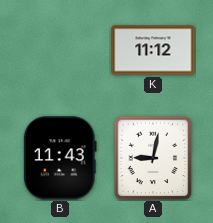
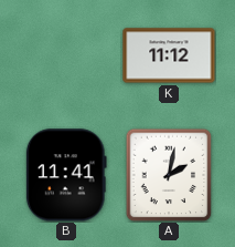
B: 11:43 -> 11:41
A: 9:02 -> 2:02
